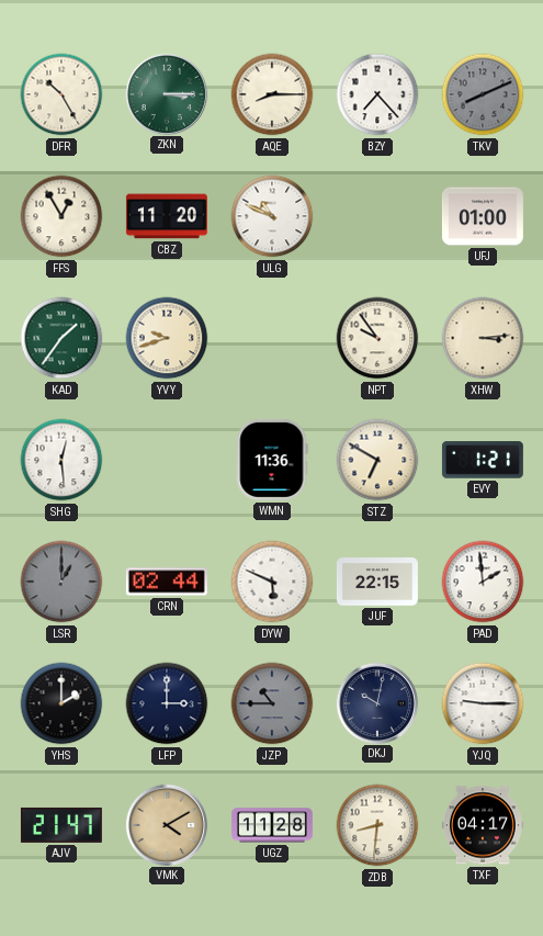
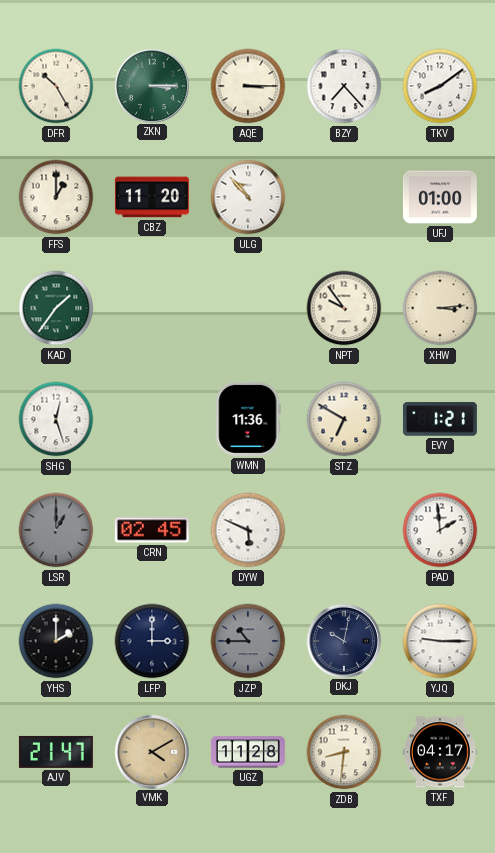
AQE: 8:15 -> 3:15
TKV: 8:11 -> 8:09
TKV dial: grey -> white
FFS: 12:55 -> 1:00
ULG: 10:49 -> 10:53
YVY: 9:42 -> none
SHG: 12:29 -> 12:27
CRN: 02:44 -> 02:45
JUF: 22:15 -> none
